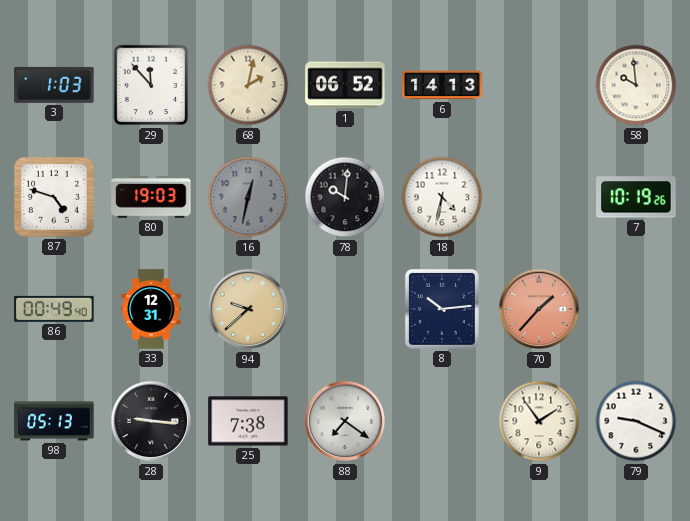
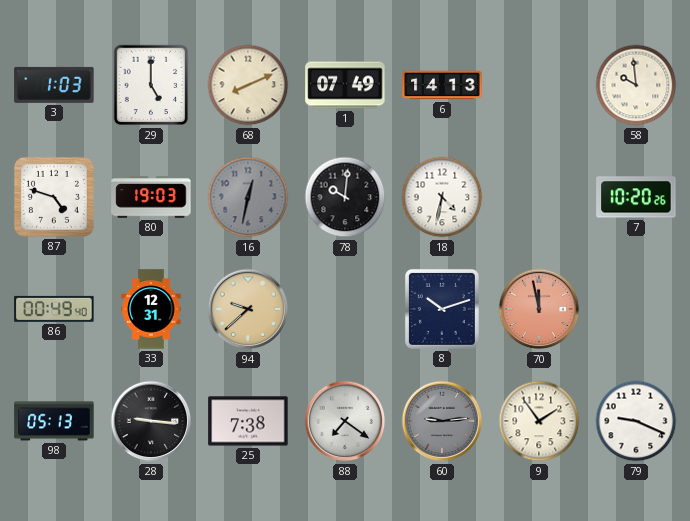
29: 11:53 -> 5:00
68: 2:02 -> 8:11
1: 06:52 -> 07:49
7: 10:19 -> 10:20
8: 10:14 -> 10:12
70: 1:37 -> 11:58
60: none -> 9:14
